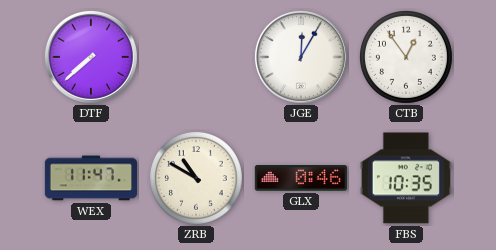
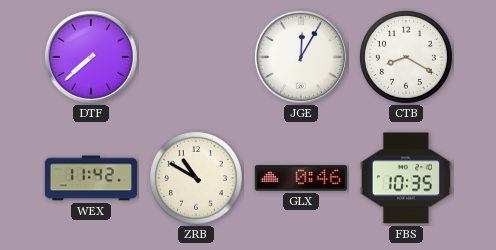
CTB: 12:54 -> 8:20
WEX: 11:47 -> 11:42
